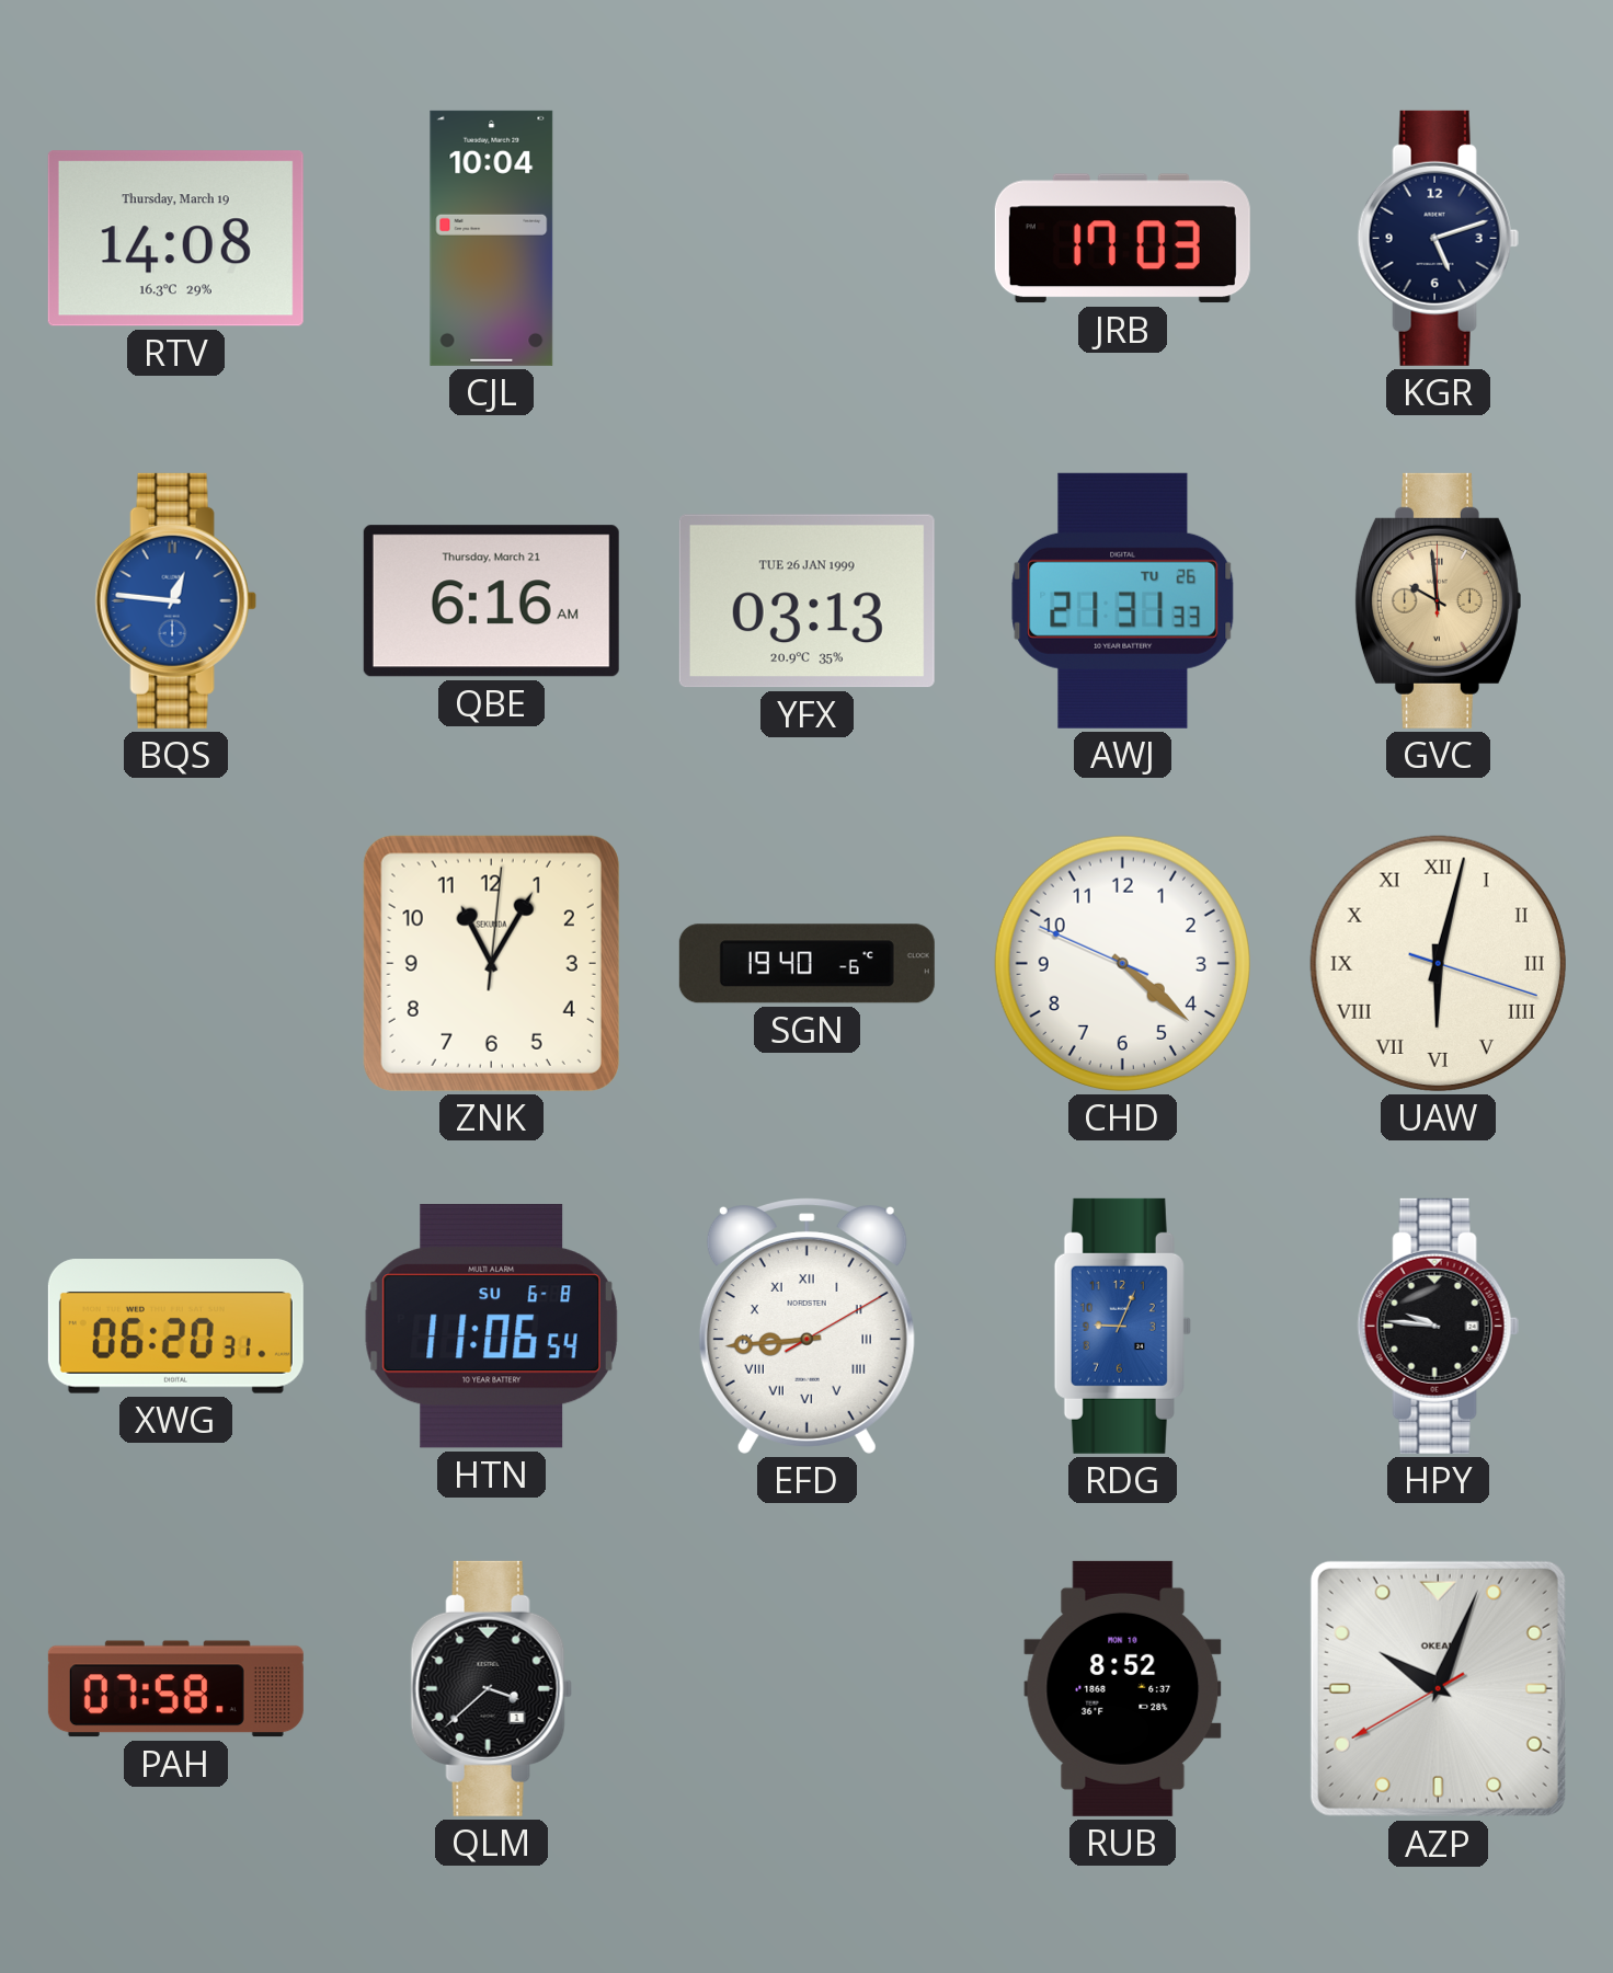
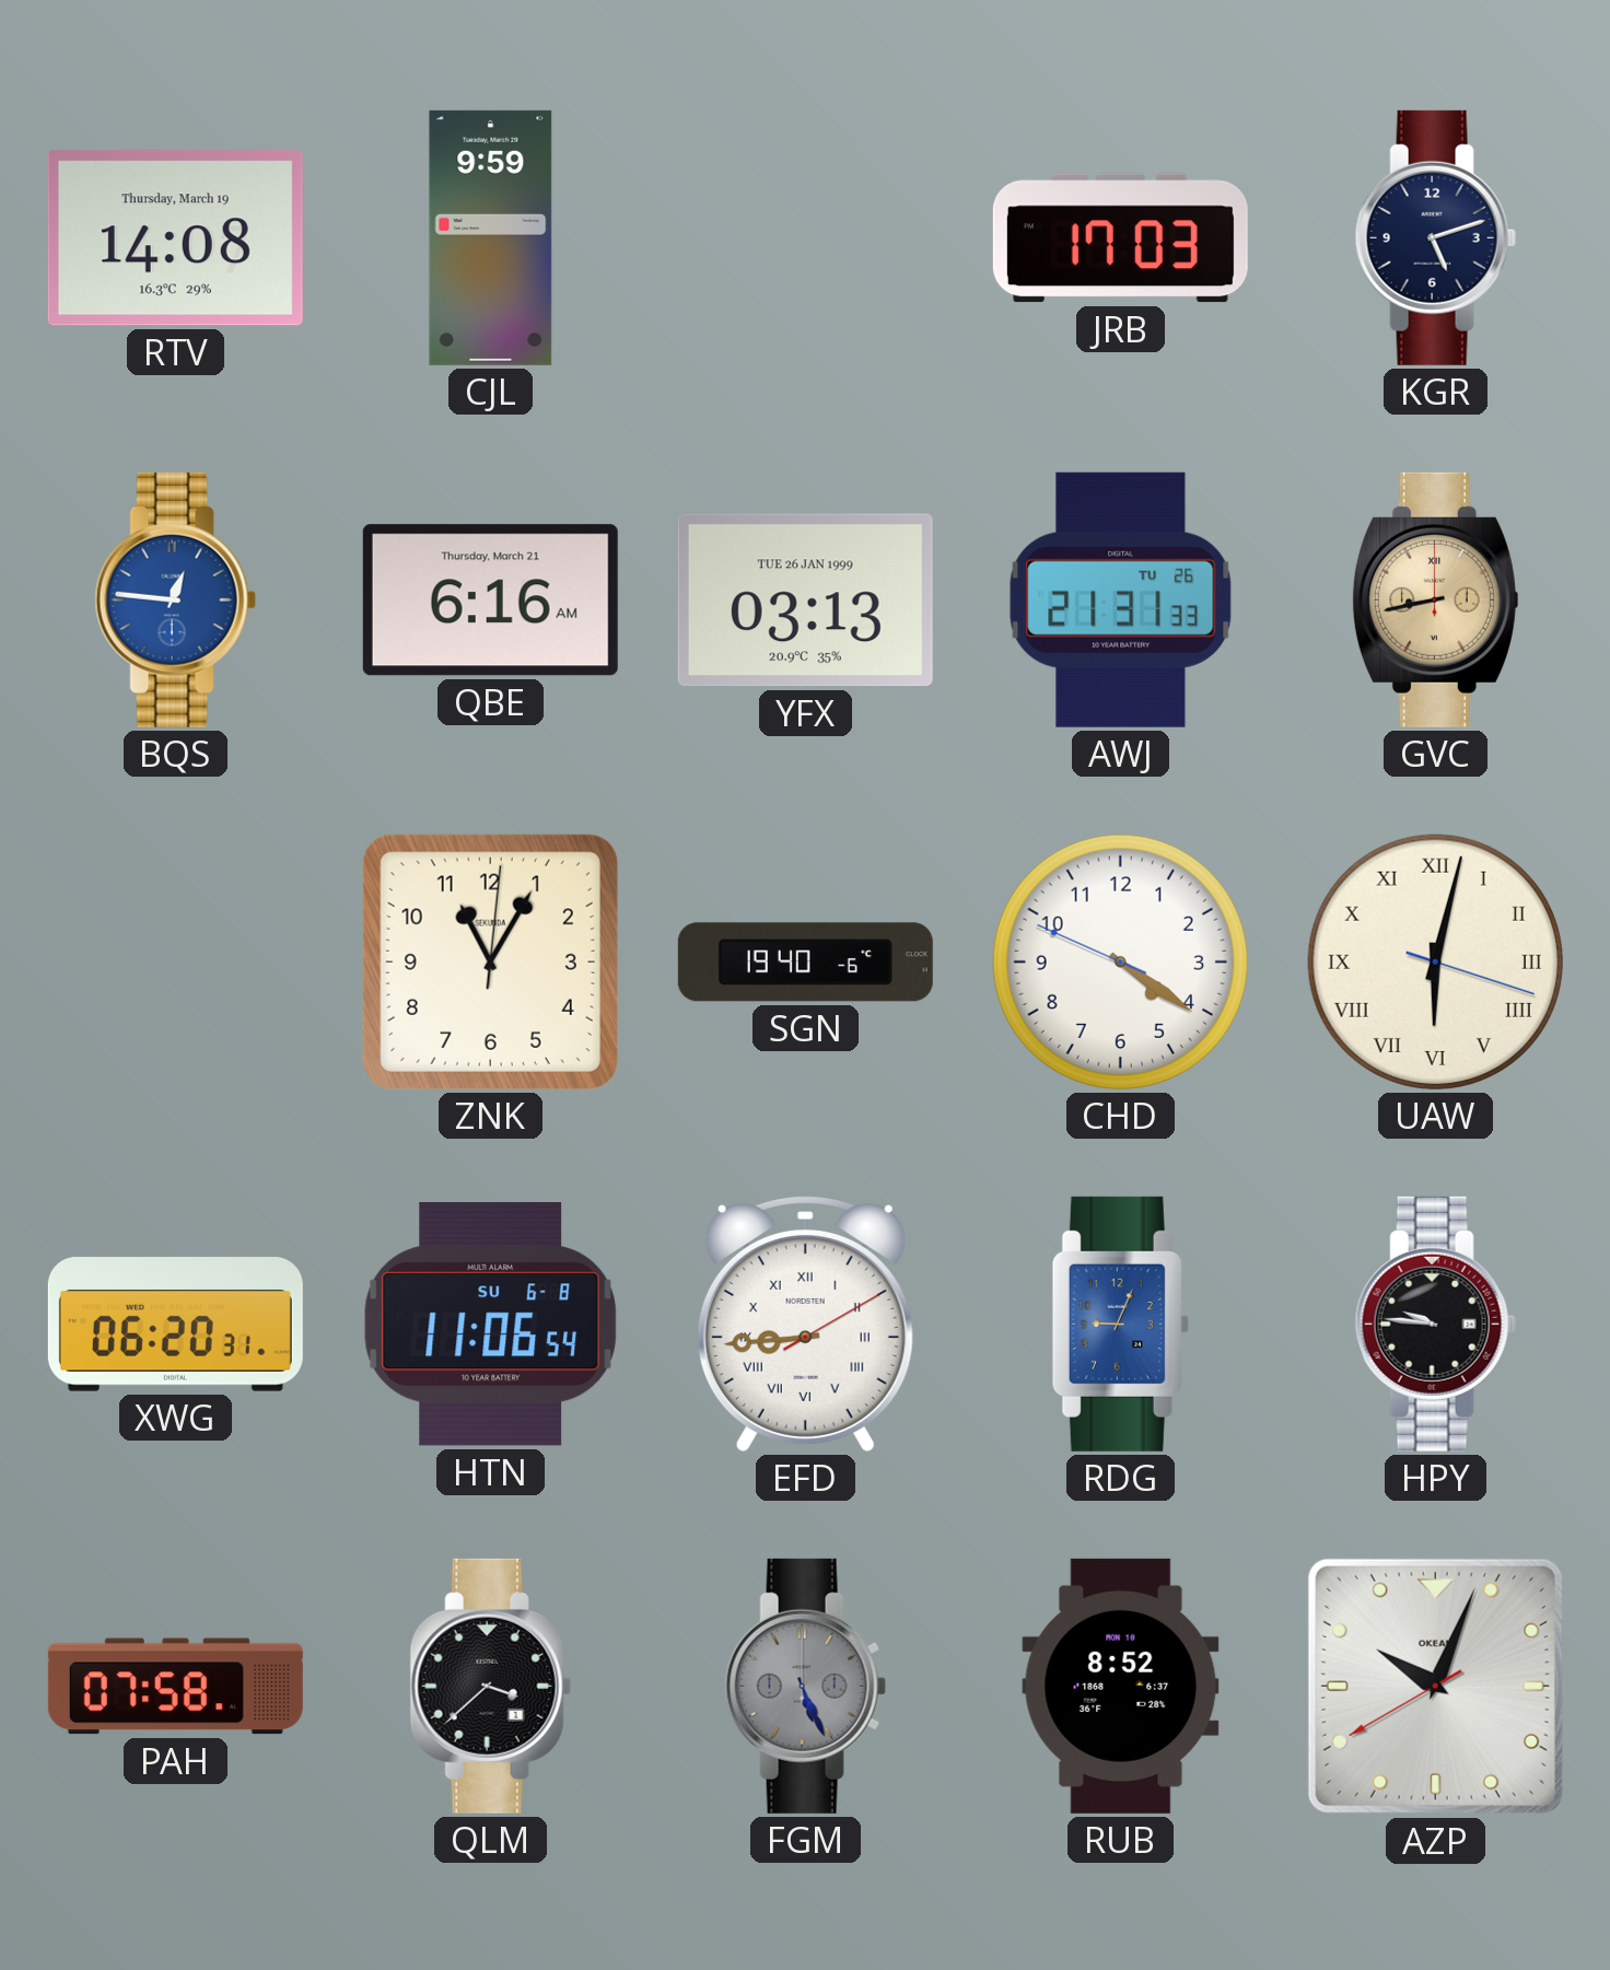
CJL: 10:04 -> 9:59
GVC: 9:59 -> 8:43
CHD: 4:21 -> 4:20
FGM: none -> 5:26
